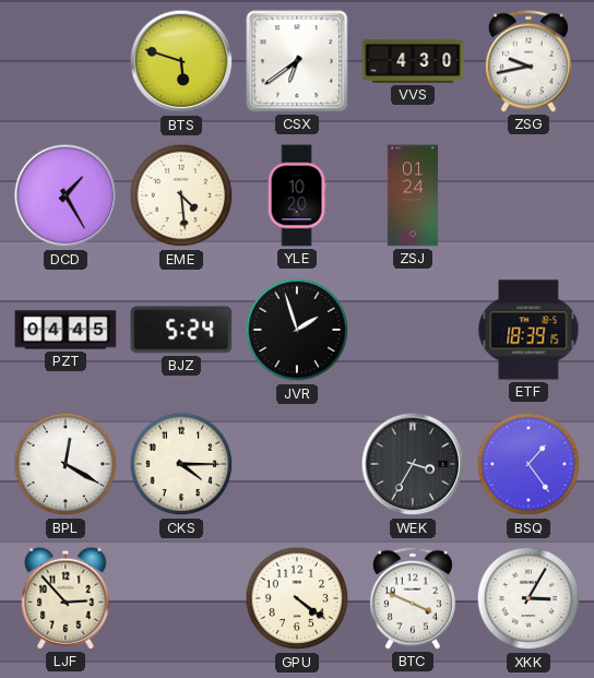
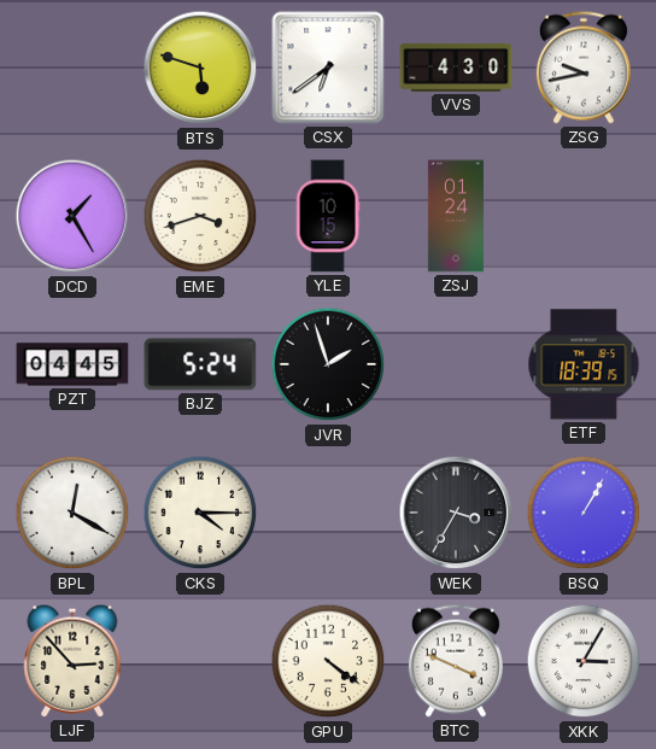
EME: 4:29 -> 3:42
YLE: 10:20 -> 10:15
BSQ: 1:24 -> 1:05
